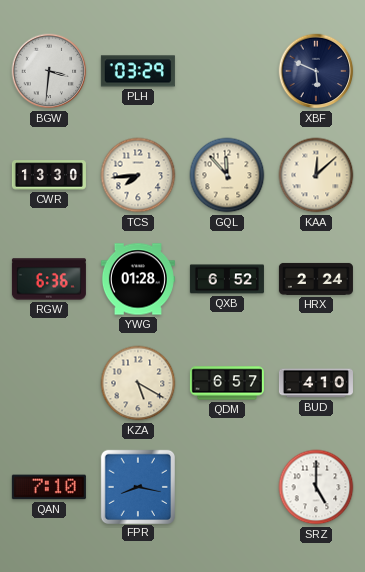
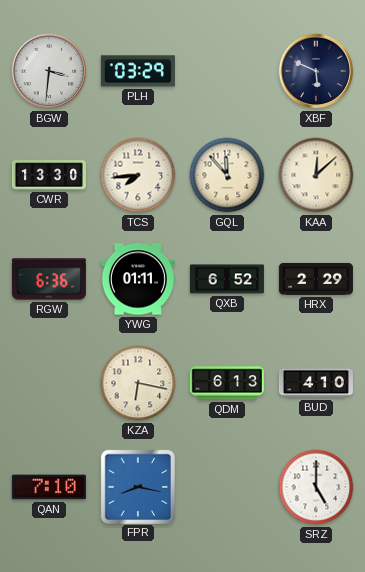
YWG: 01:28 -> 01:11
HRX: 2:24 -> 2:29
KZA: 5:20 -> 6:17
QDM: 6:57 -> 6:13
